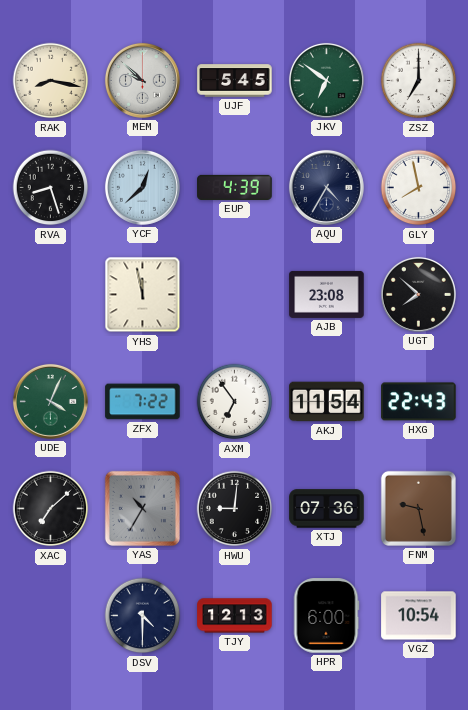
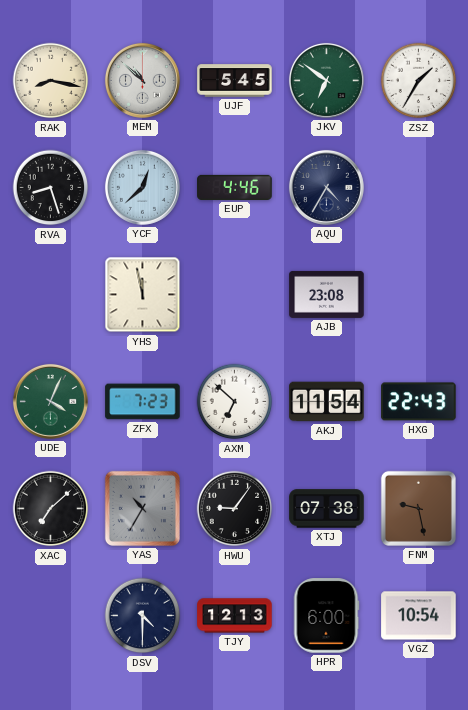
MEM: 9:52 -> 10:52
ZSZ: 7:00 -> 1:35
EUP: 4:39 -> 4:46
GLY: 7:58 -> none
UGT: 7:52 -> none
ZFX: 7:22 -> 7:23
AXM: 6:54 -> 6:52
HWU: 9:01 -> 9:06
XTJ: 07:36 -> 07:38
